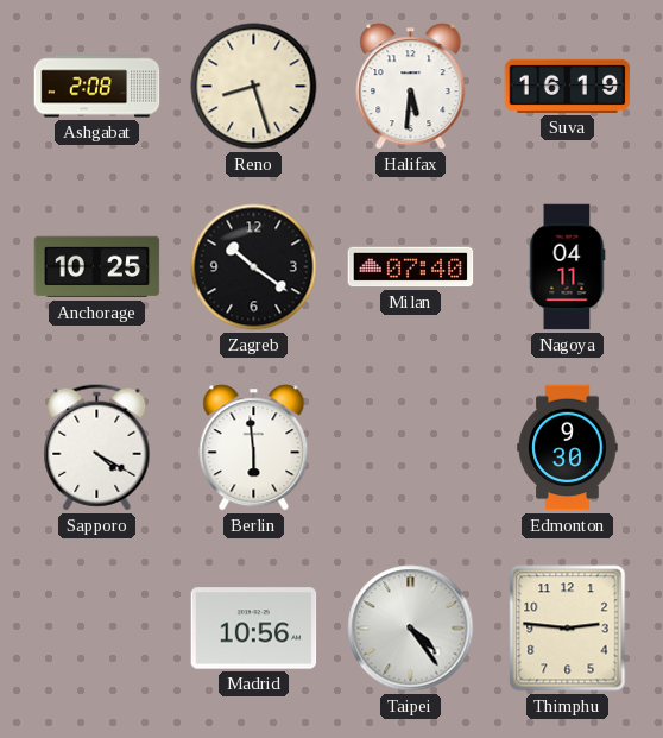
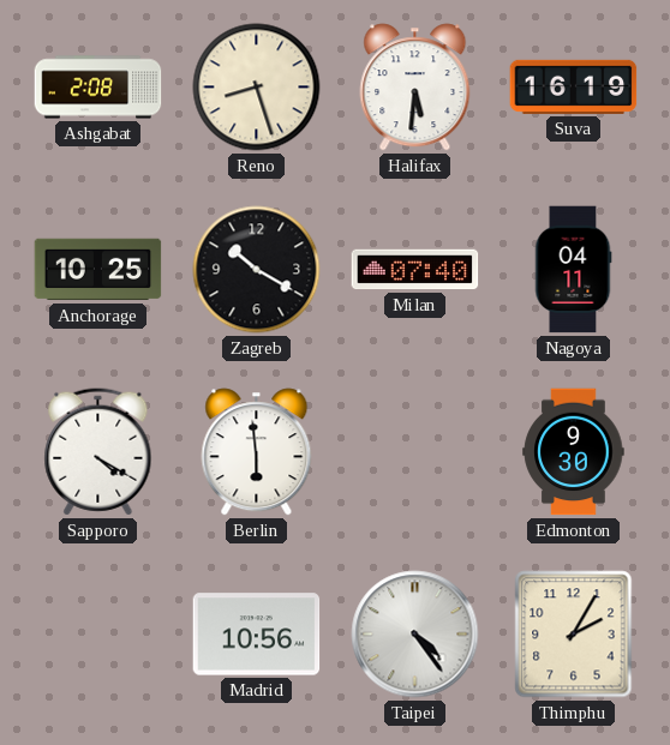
Zagreb: 10:21 -> 10:20
Thimphu: 2:46 -> 2:05
